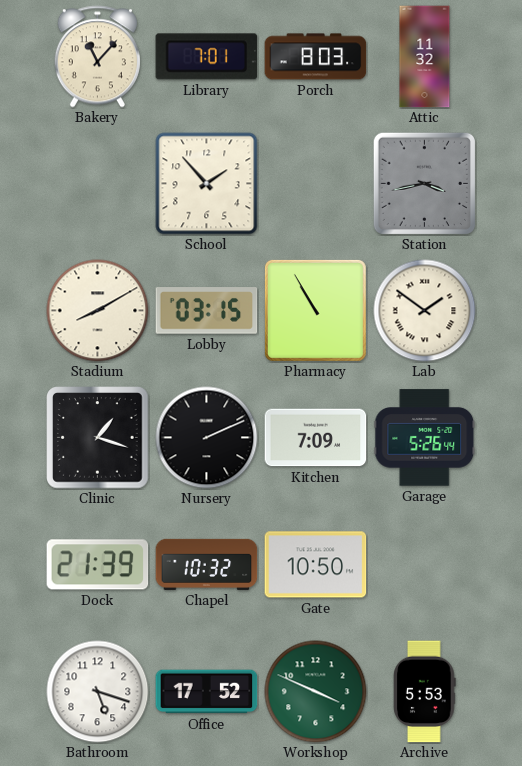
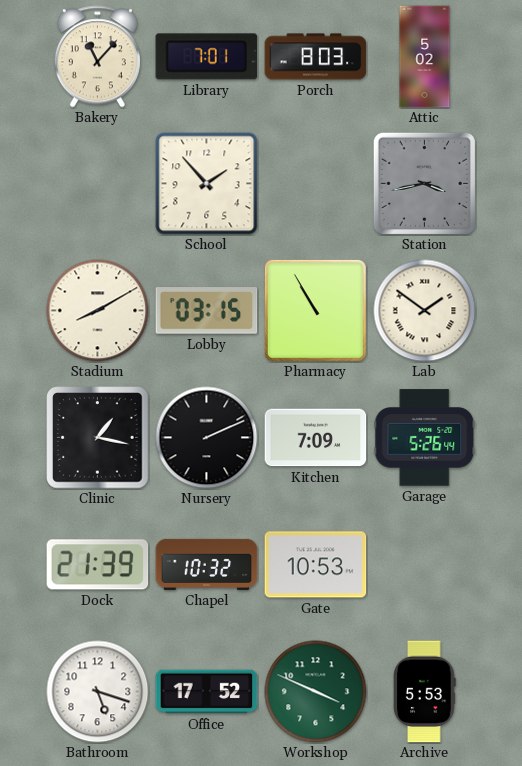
Attic: 11:32 -> 5:02
Clinic: 1:18 -> 1:17
Gate: 10:50 -> 10:53
